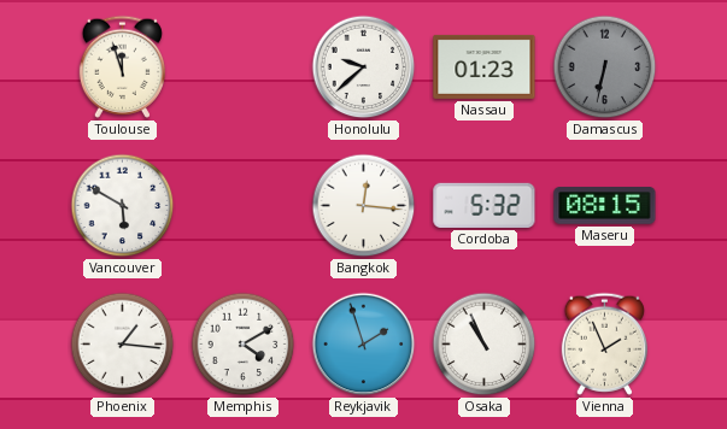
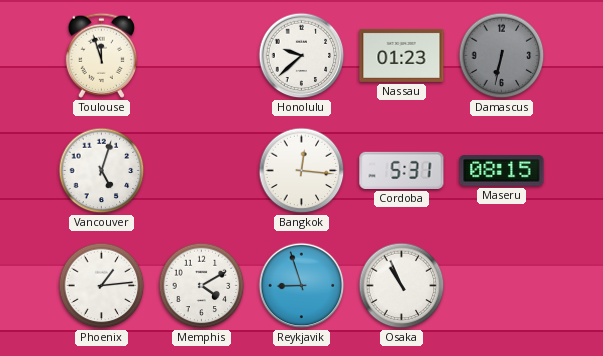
Vancouver: 5:50 -> 5:03
Cordoba: 5:32 -> 5:31
Phoenix: 1:16 -> 1:14
Reykjavik: 1:57 -> 8:57
Vienna: 1:56 -> none
